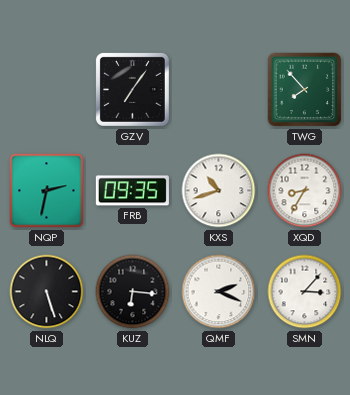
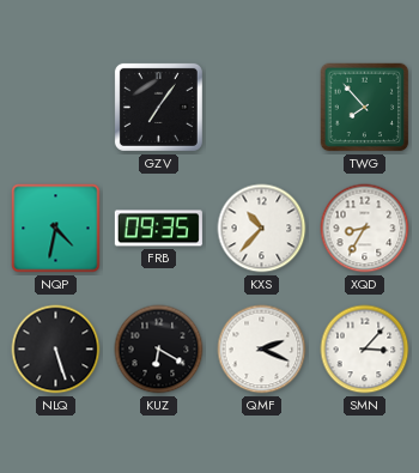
NQP: 2:32 -> 4:32
KXS: 10:42 -> 10:37
KUZ: 6:16 -> 6:20
